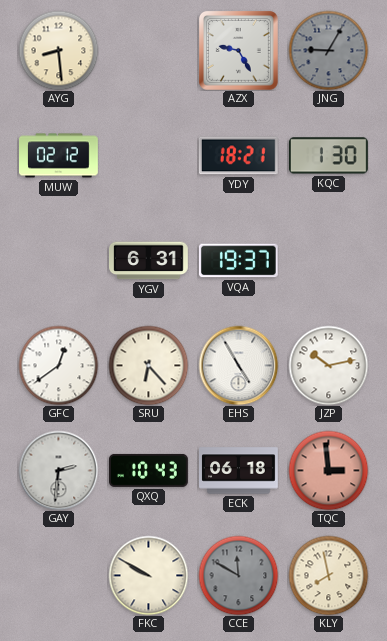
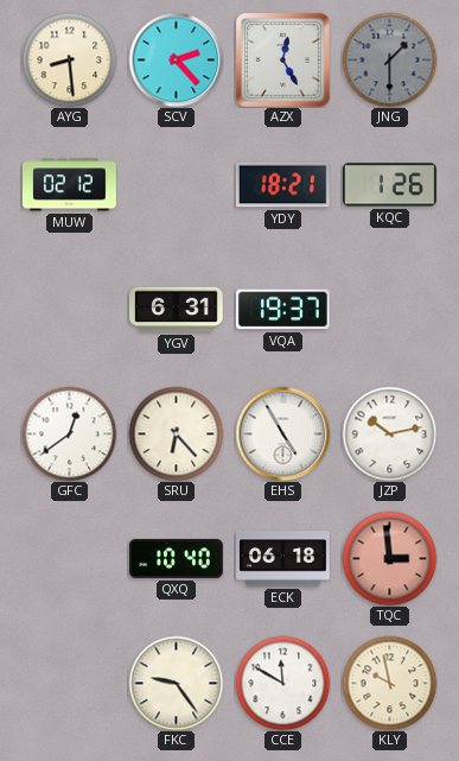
SCV: none -> 2:23
AZX: 9:25 -> 12:25
JNG: 9:05 -> 1:30
KQC: 1:30 -> 1:26
GAY: 2:31 -> none
QXQ: 10:43 -> 10:40
FKC: 9:50 -> 9:24
CCE dial: grey -> white
KLY: 7:58 -> 9:58
